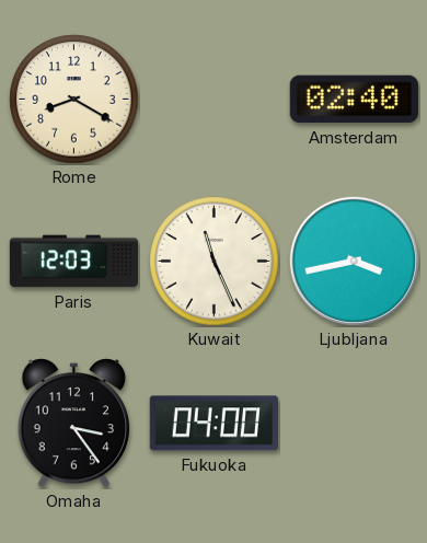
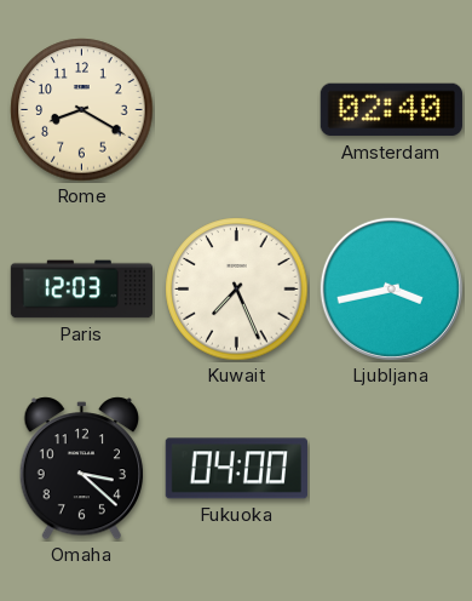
Kuwait: 11:26 -> 7:26
Omaha: 3:24 -> 3:22
